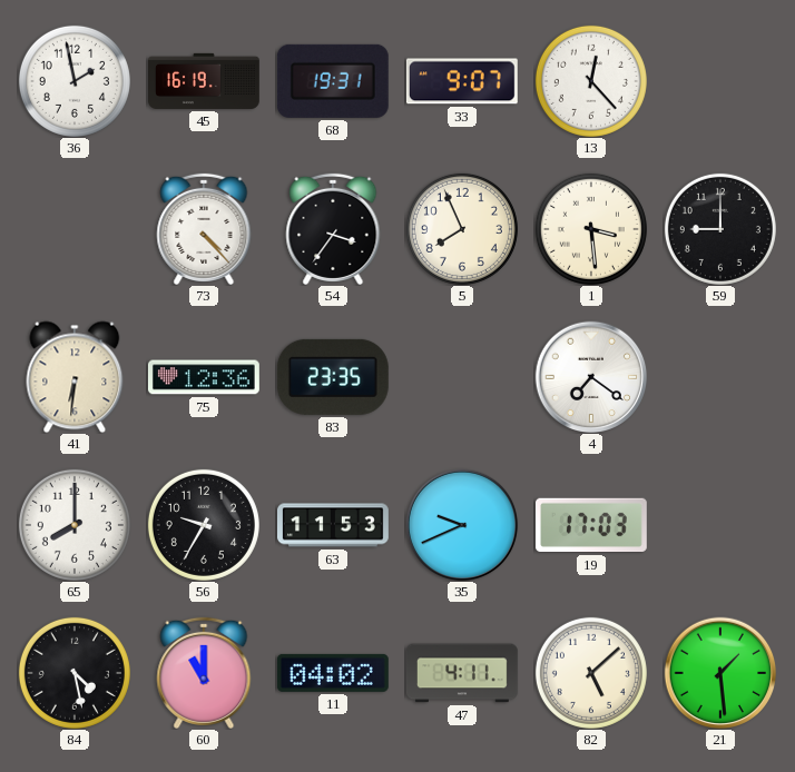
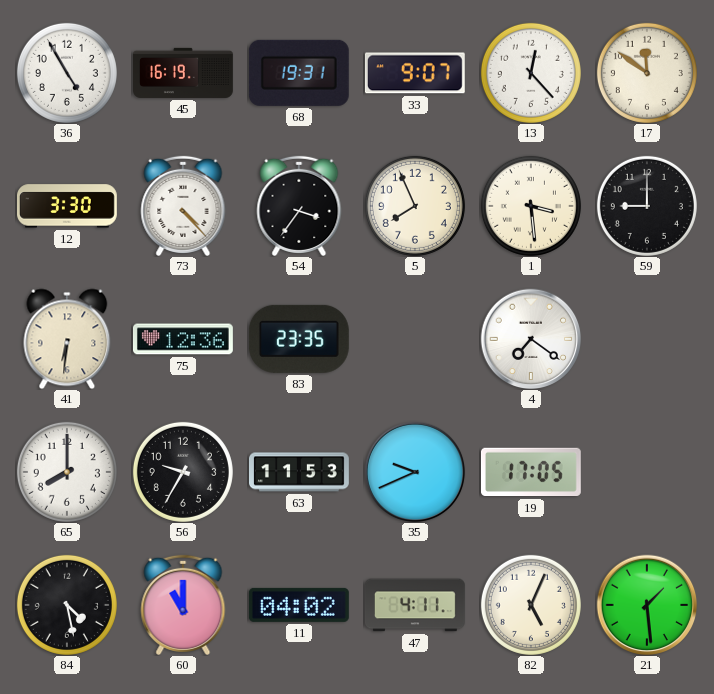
36: 1:58 -> 4:55
17: none -> 11:51
12: none -> 3:30
19: 17:03 -> 17:05
82: 5:08 -> 5:04
